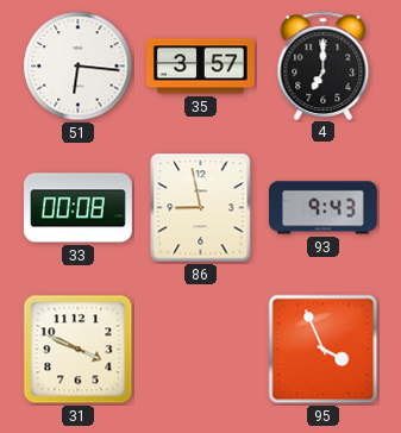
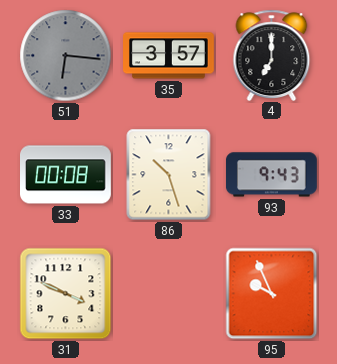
51 dial: white -> grey
86: 8:58 -> 10:27
95: 3:56 -> 9:56
